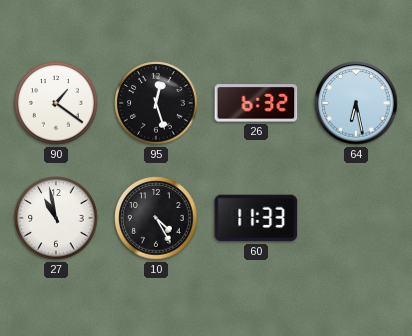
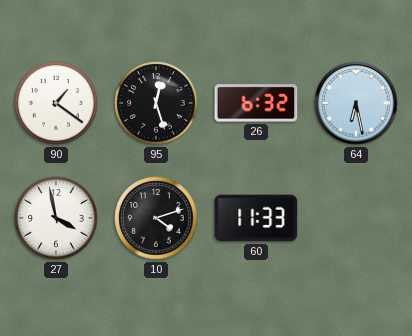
27: 10:58 -> 3:58
10: 4:25 -> 4:12
